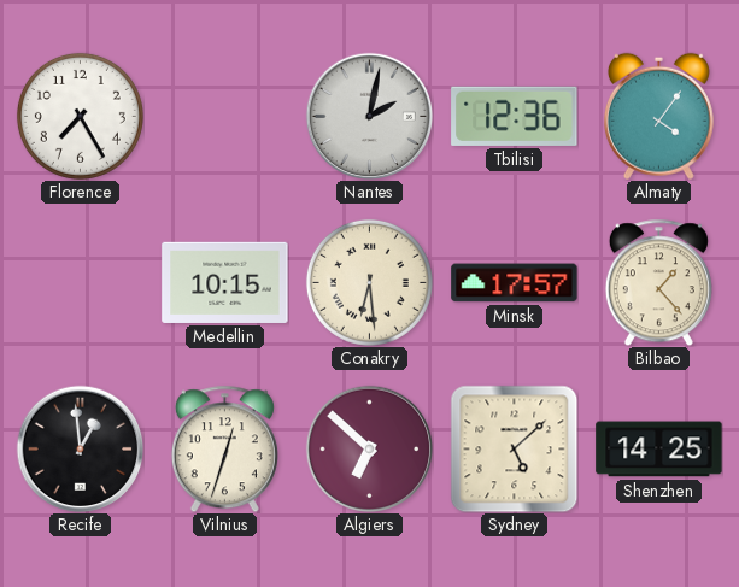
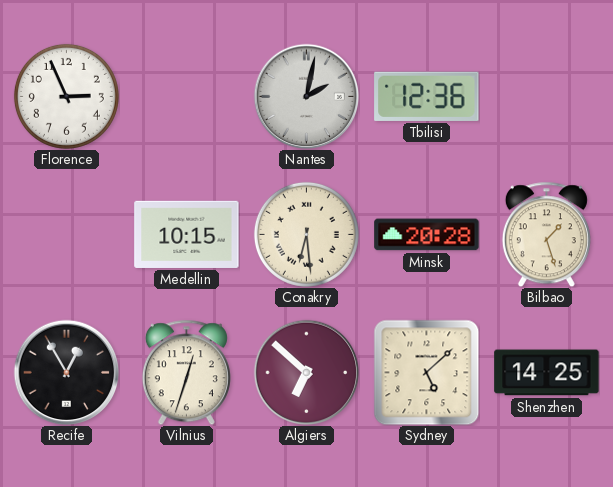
Florence: 7:25 -> 2:56
Almaty: 4:06 -> none
Minsk: 17:57 -> 20:28
Bilbao: 1:23 -> 1:27
Recife: 12:59 -> 12:55
